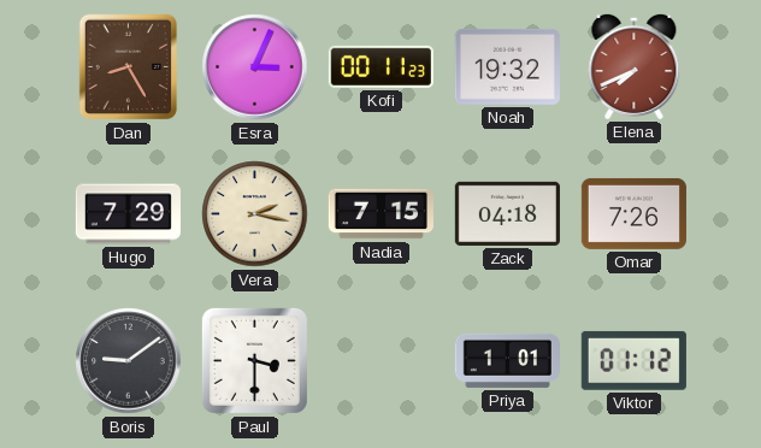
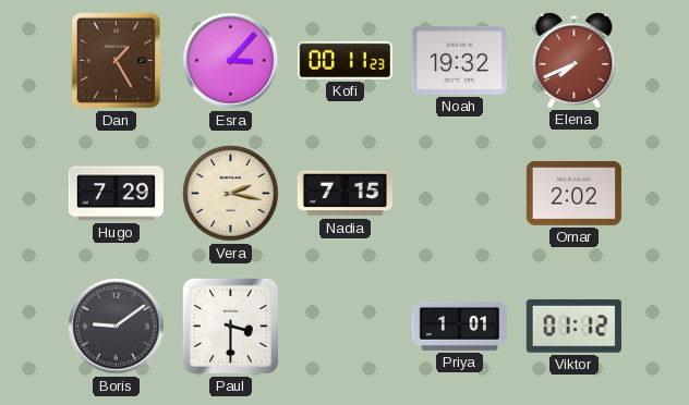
Dan: 8:25 -> 1:25
Esra: 3:04 -> 3:07
Zack: 04:18 -> none
Omar: 7:26 -> 2:02
